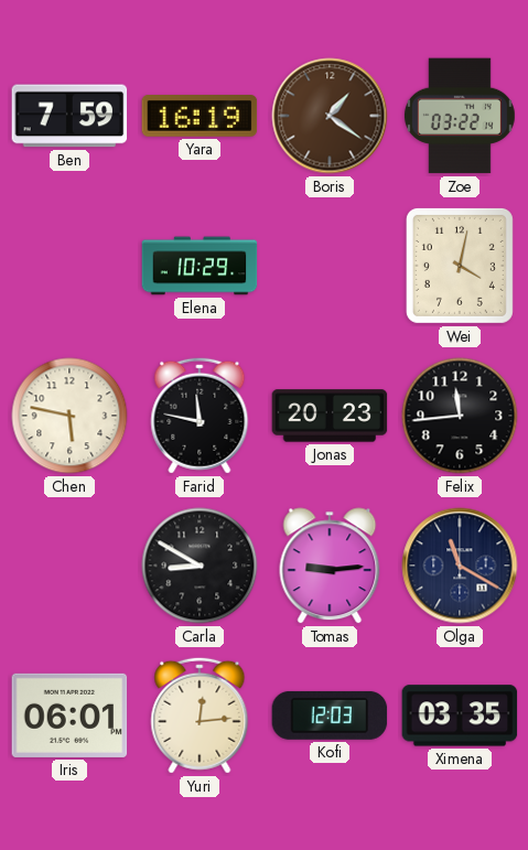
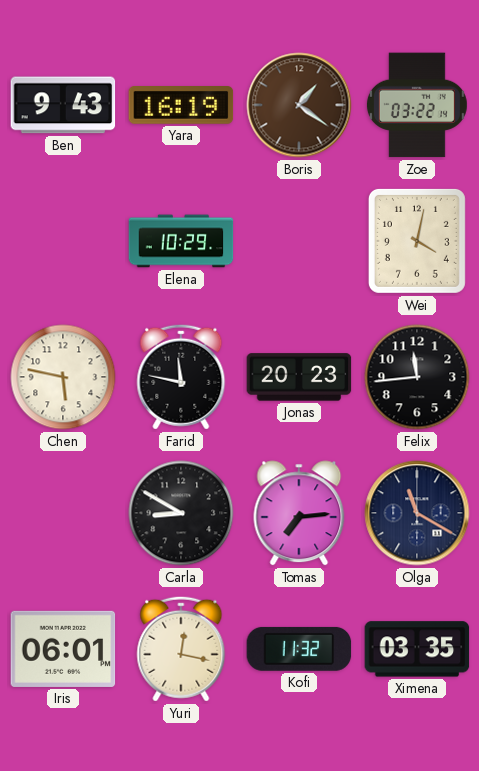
Ben: 7:59 -> 9:43
Tomas: 9:14 -> 7:14
Yuri: 12:14 -> 12:17
Kofi: 12:03 -> 11:32
